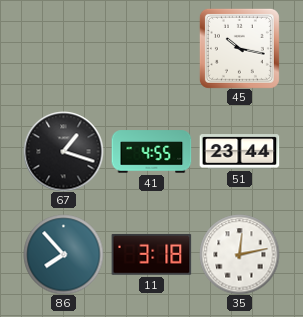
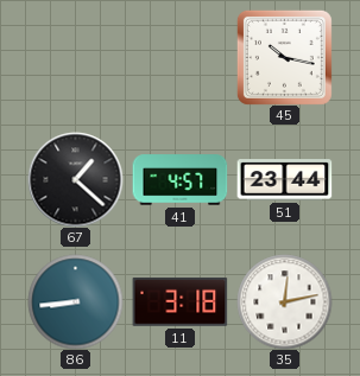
67: 1:18 -> 1:22
41: 4:55 -> 4:57
86: 7:53 -> 8:44
